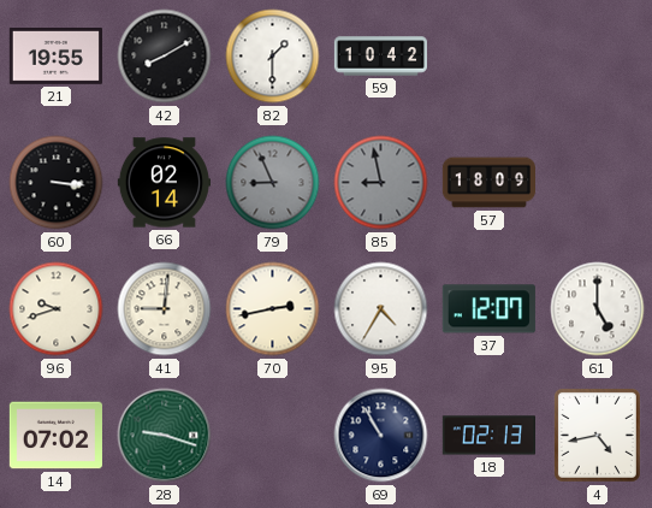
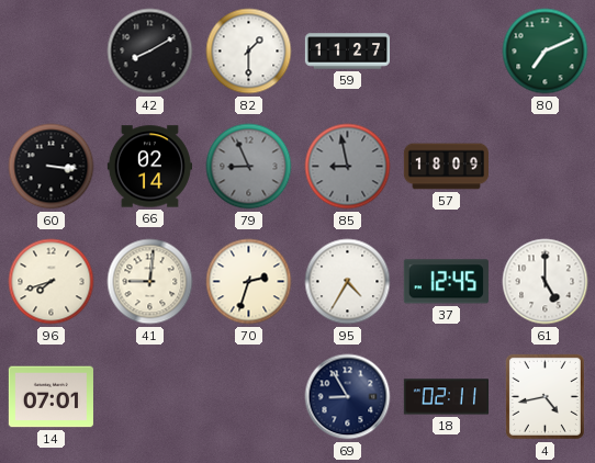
21: 19:55 -> none
59: 10:42 -> 11:27
80: none -> 7:11
96: 9:42 -> 7:42
70: 2:43 -> 2:33
37: 12:07 -> 12:45
14: 07:02 -> 07:01
28: 9:18 -> none
69: 10:55 -> 8:55
18: 02:13 -> 02:11
